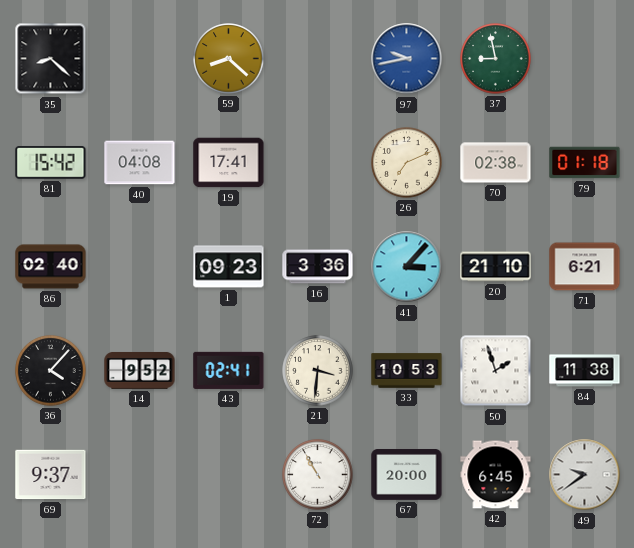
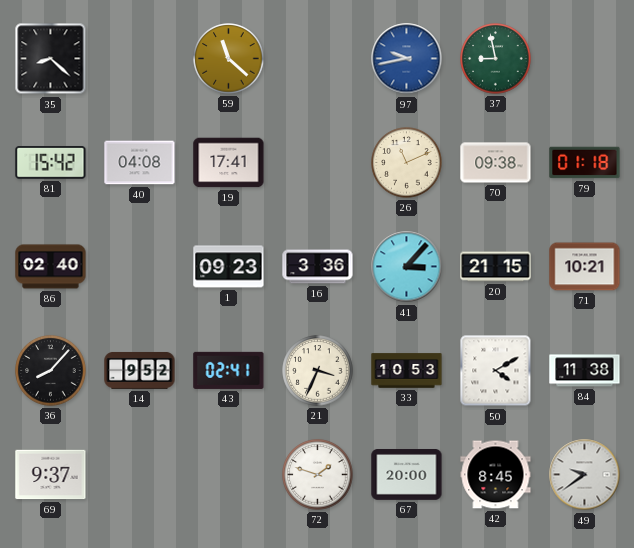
59: 8:22 -> 11:22
26: 7:11 -> 11:11
70: 02:38 -> 09:38
20: 21:10 -> 21:15
71: 6:21 -> 10:21
36: 4:07 -> 8:07
21: 3:31 -> 3:34
50: 1:57 -> 4:10
72: 10:55 -> 1:48
42: 6:45 -> 8:45
